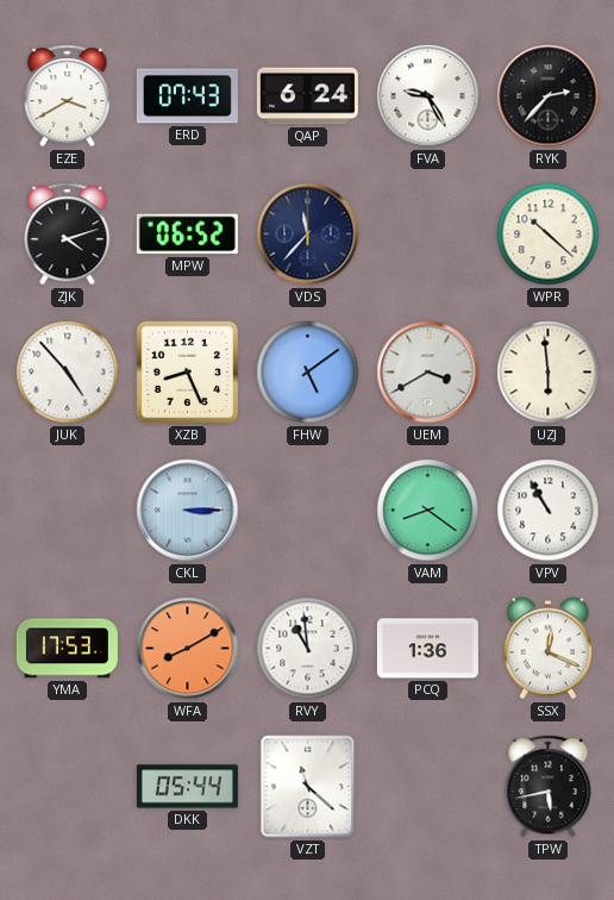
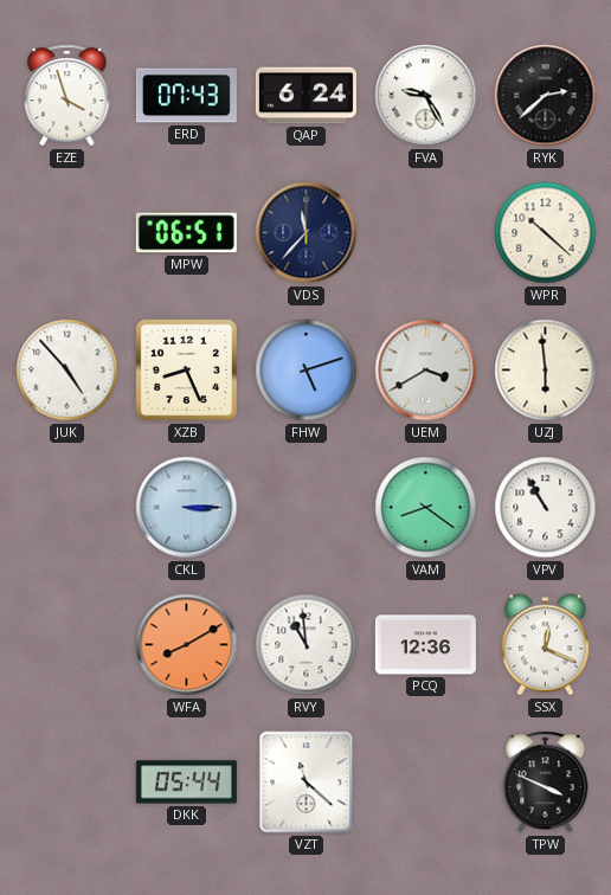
EZE: 3:40 -> 3:57
RYK: 2:37 -> 2:38
ZJK: 4:12 -> none
MPW: 06:52 -> 06:51
FHW: 5:09 -> 5:12
YMA: 17:53 -> none
PCQ: 1:36 -> 12:36
TPW: 5:43 -> 3:49
